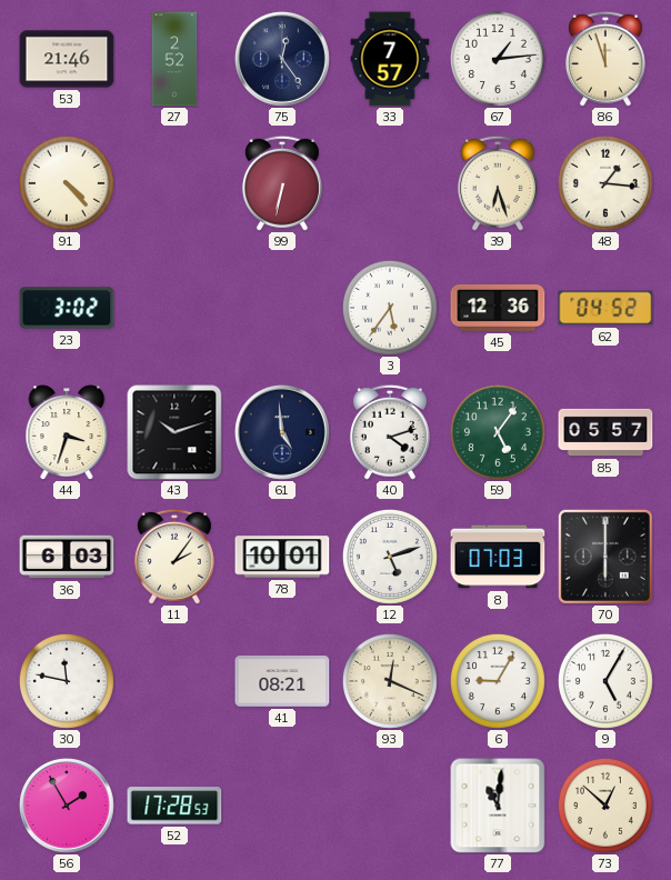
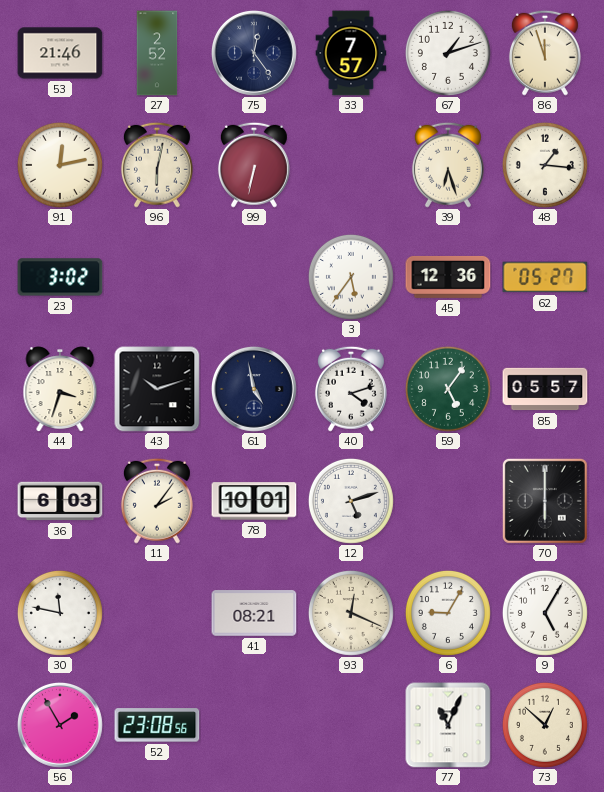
67: 1:14 -> 1:12
91: 4:23 -> 12:13
96: none -> 6:02
62: 04:52 -> 05:27
61: 4:59 -> 4:58
8: 07:03 -> none
52: 17:28 -> 23:08
77: 11:01 -> 11:04
